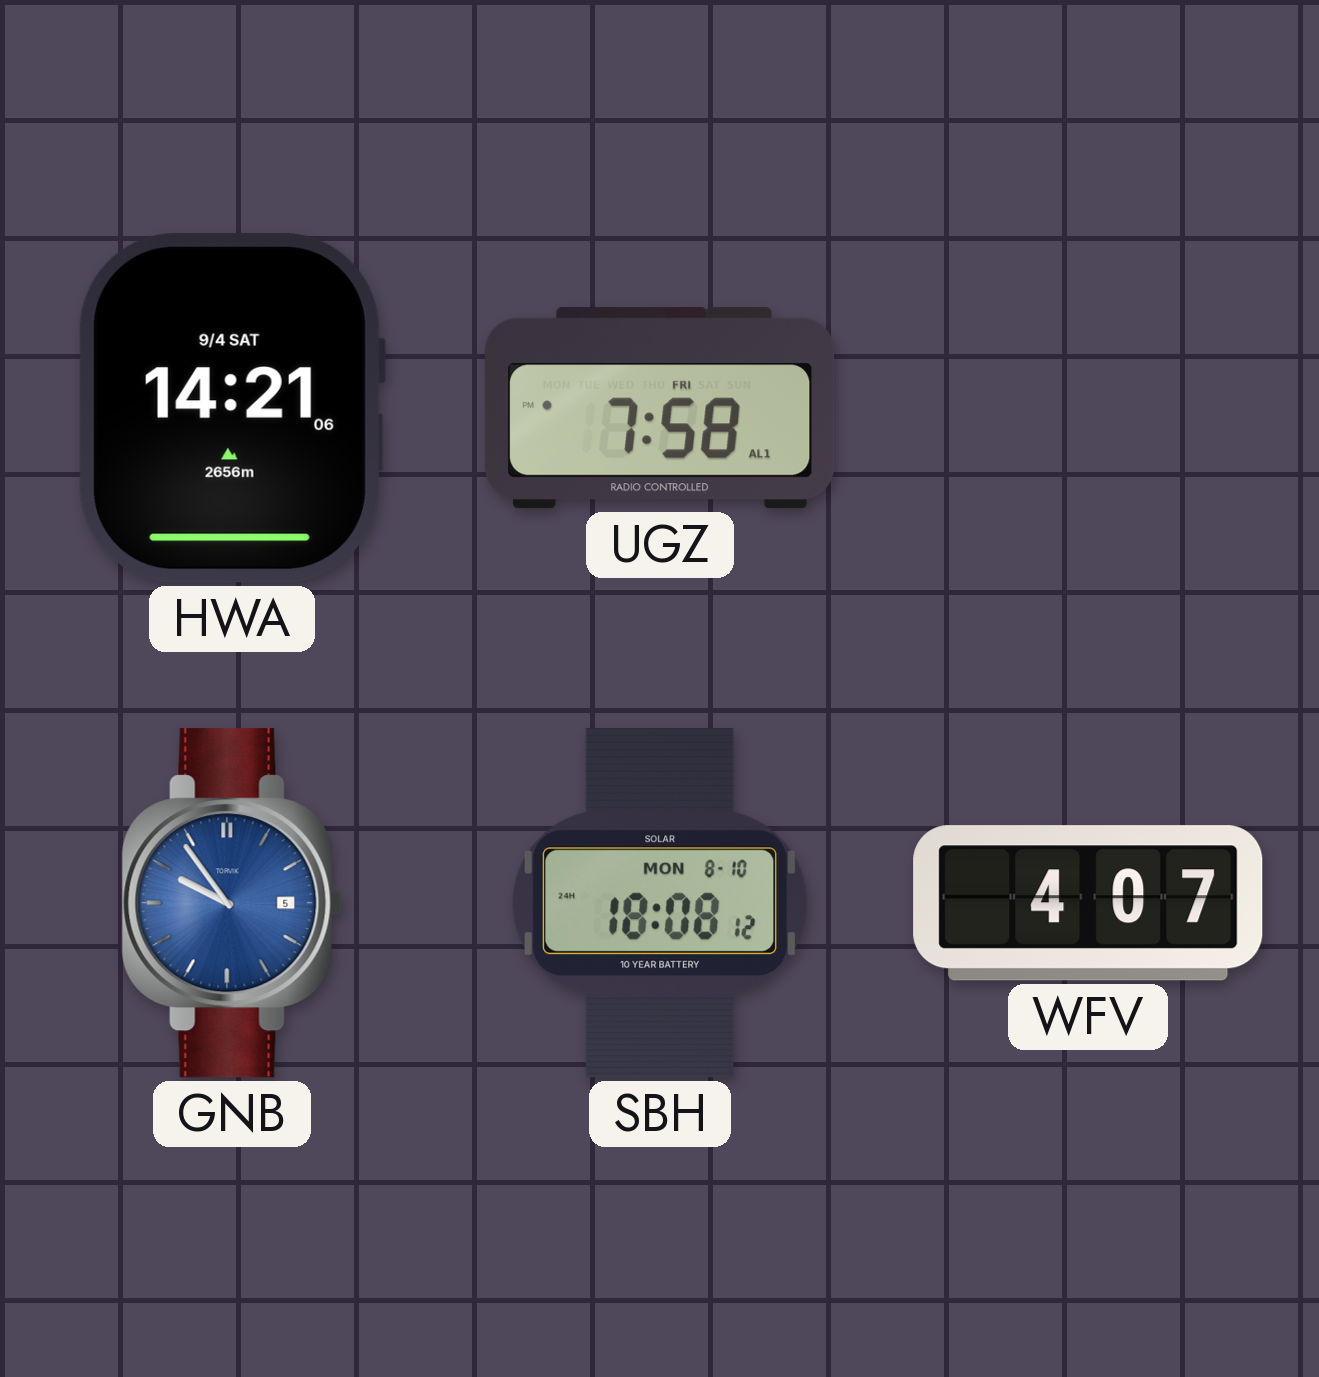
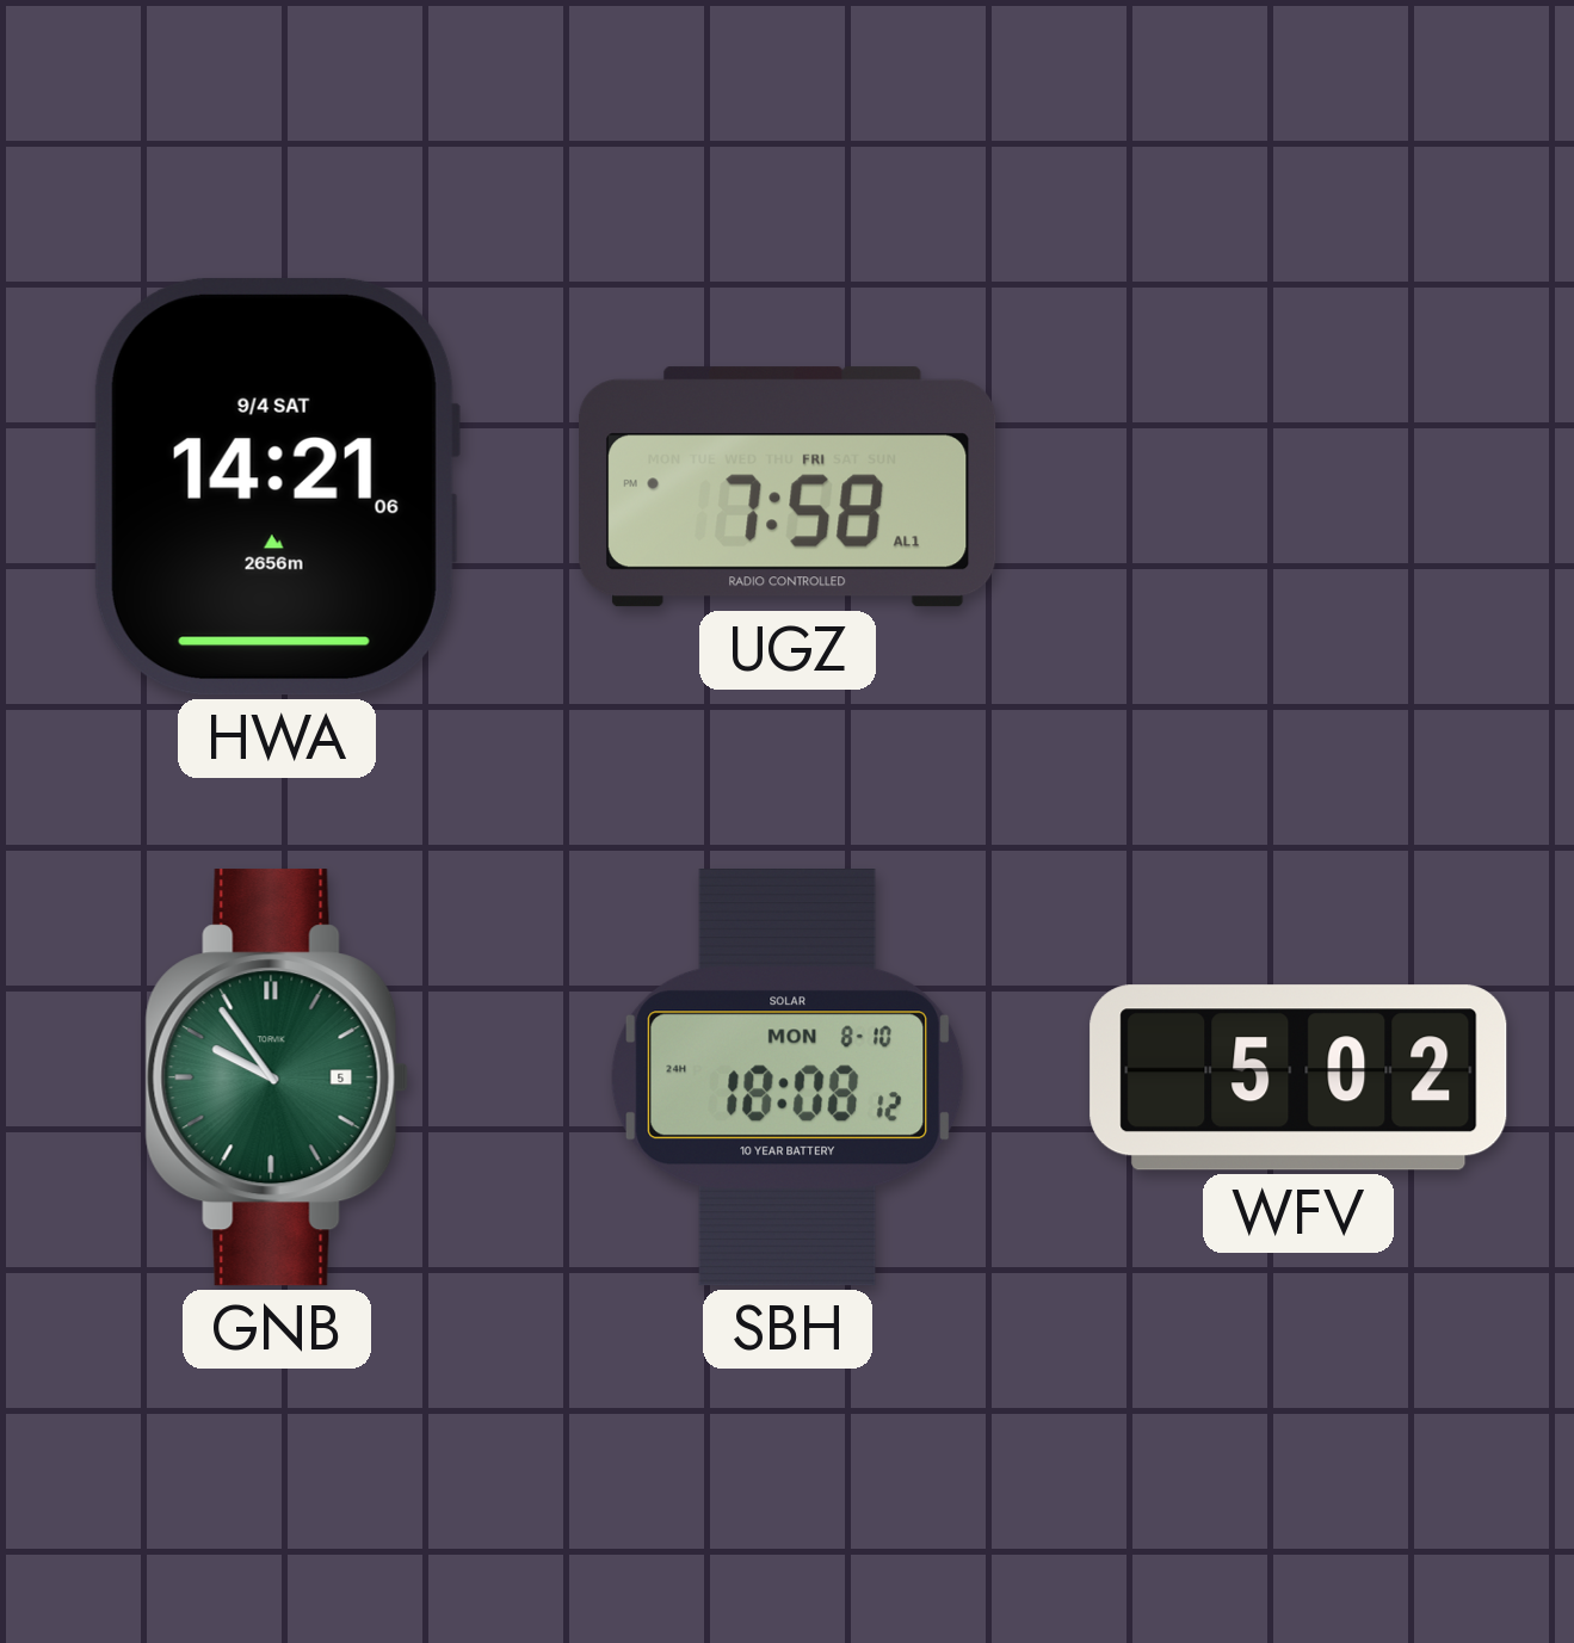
GNB dial: blue -> green
WFV: 4:07 -> 5:02
